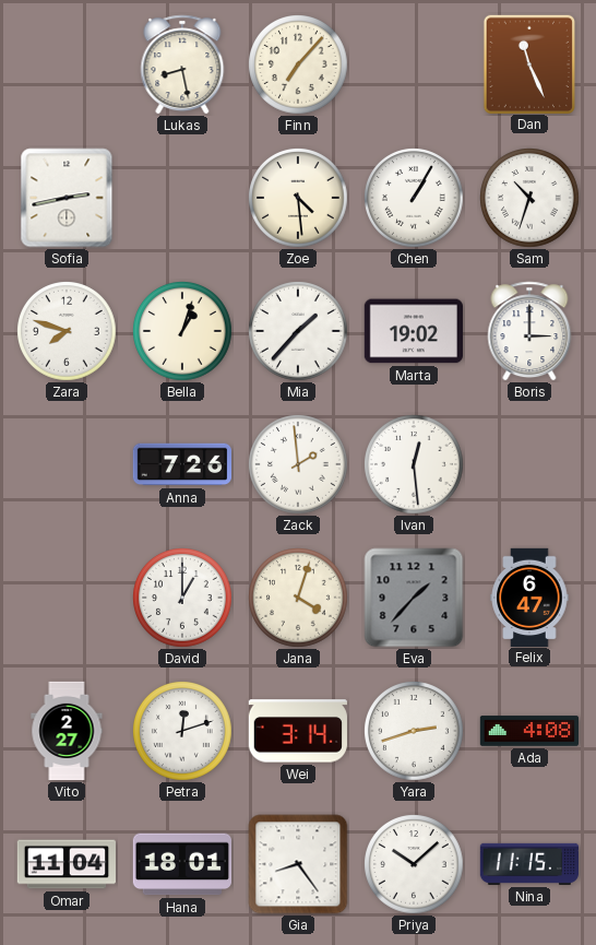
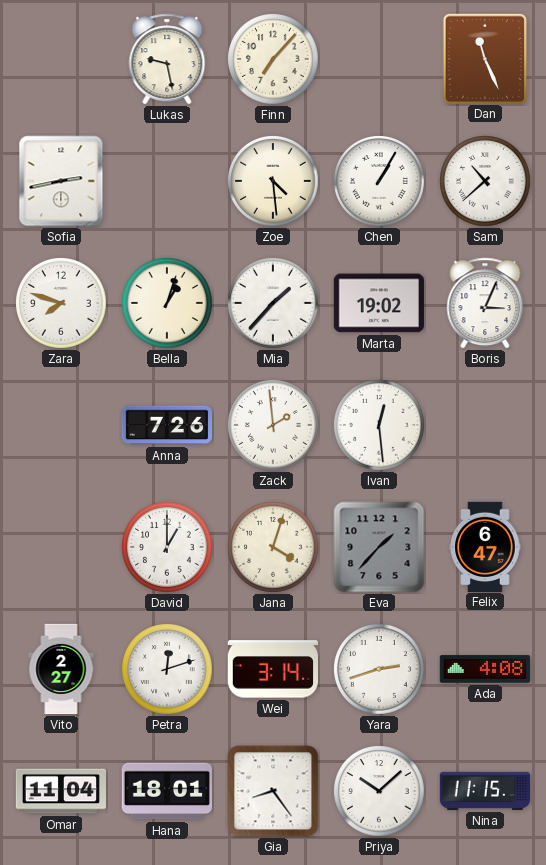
Lukas: 8:28 -> 9:28
Sam: 10:33 -> 10:38
Boris: 3:00 -> 3:04
